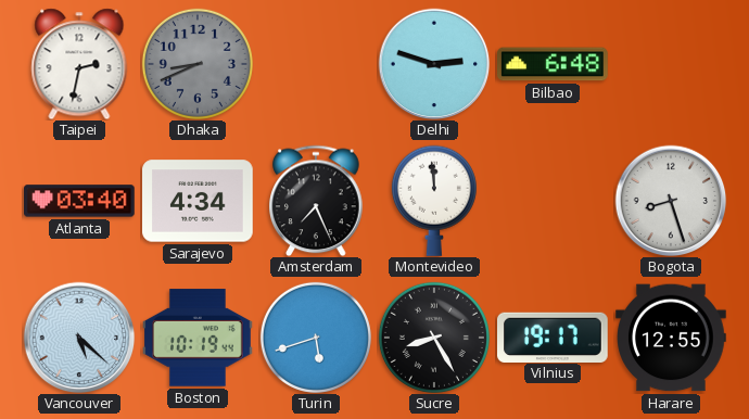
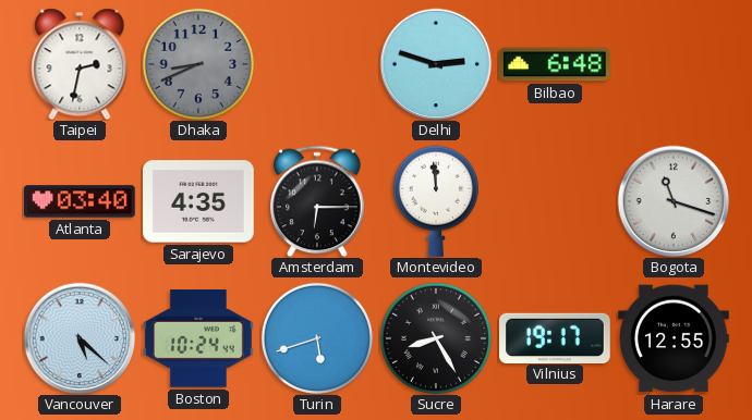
Sarajevo: 4:34 -> 4:35
Amsterdam: 7:26 -> 6:15
Bogota: 8:27 -> 11:18
Boston: 10:19 -> 10:24
